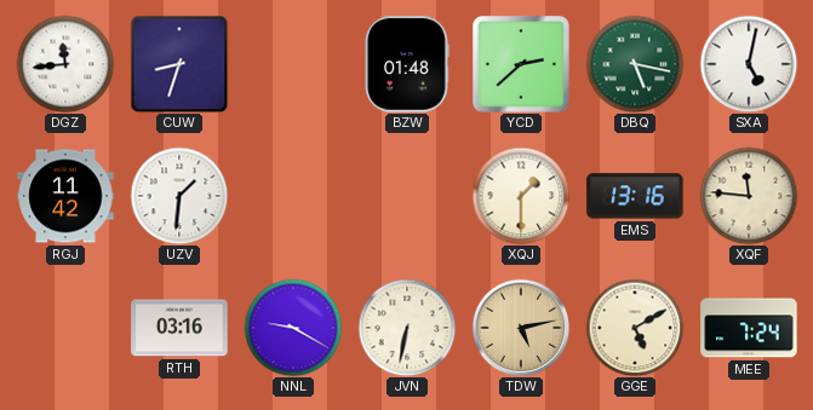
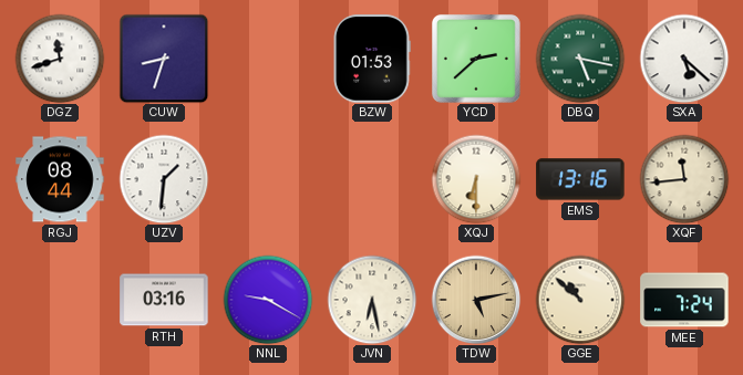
DGZ: 11:44 -> 11:42
BZW: 01:48 -> 01:53
SXA: 5:02 -> 5:22
RGJ: 11:42 -> 08:44
XQJ: 1:30 -> 6:30
XQF: 11:46 -> 11:44
JVN: 6:32 -> 6:28
GGE: 5:10 -> 10:52
